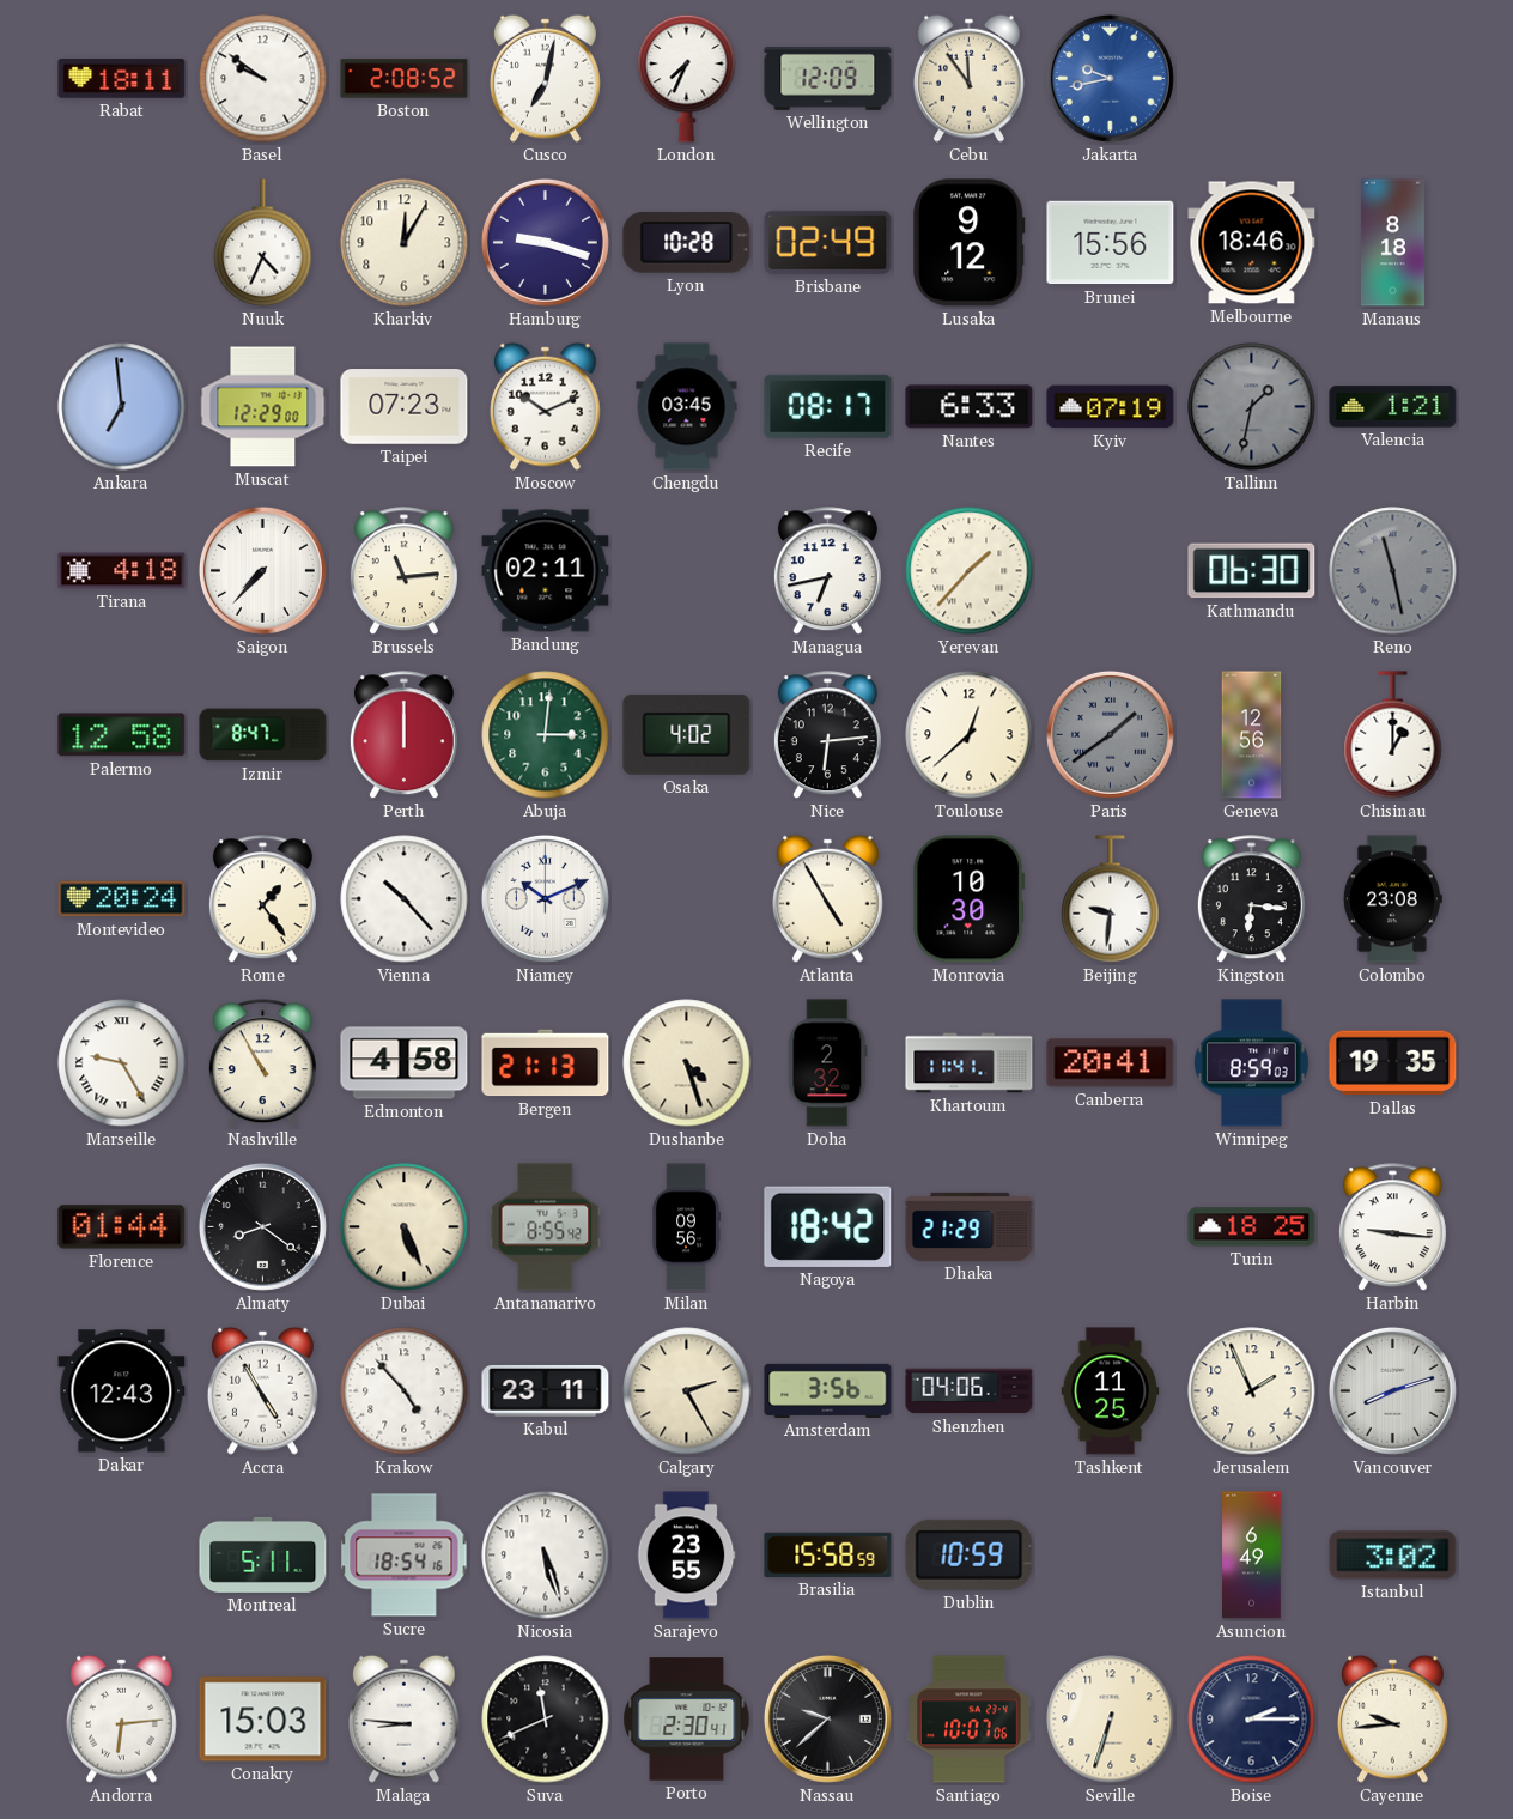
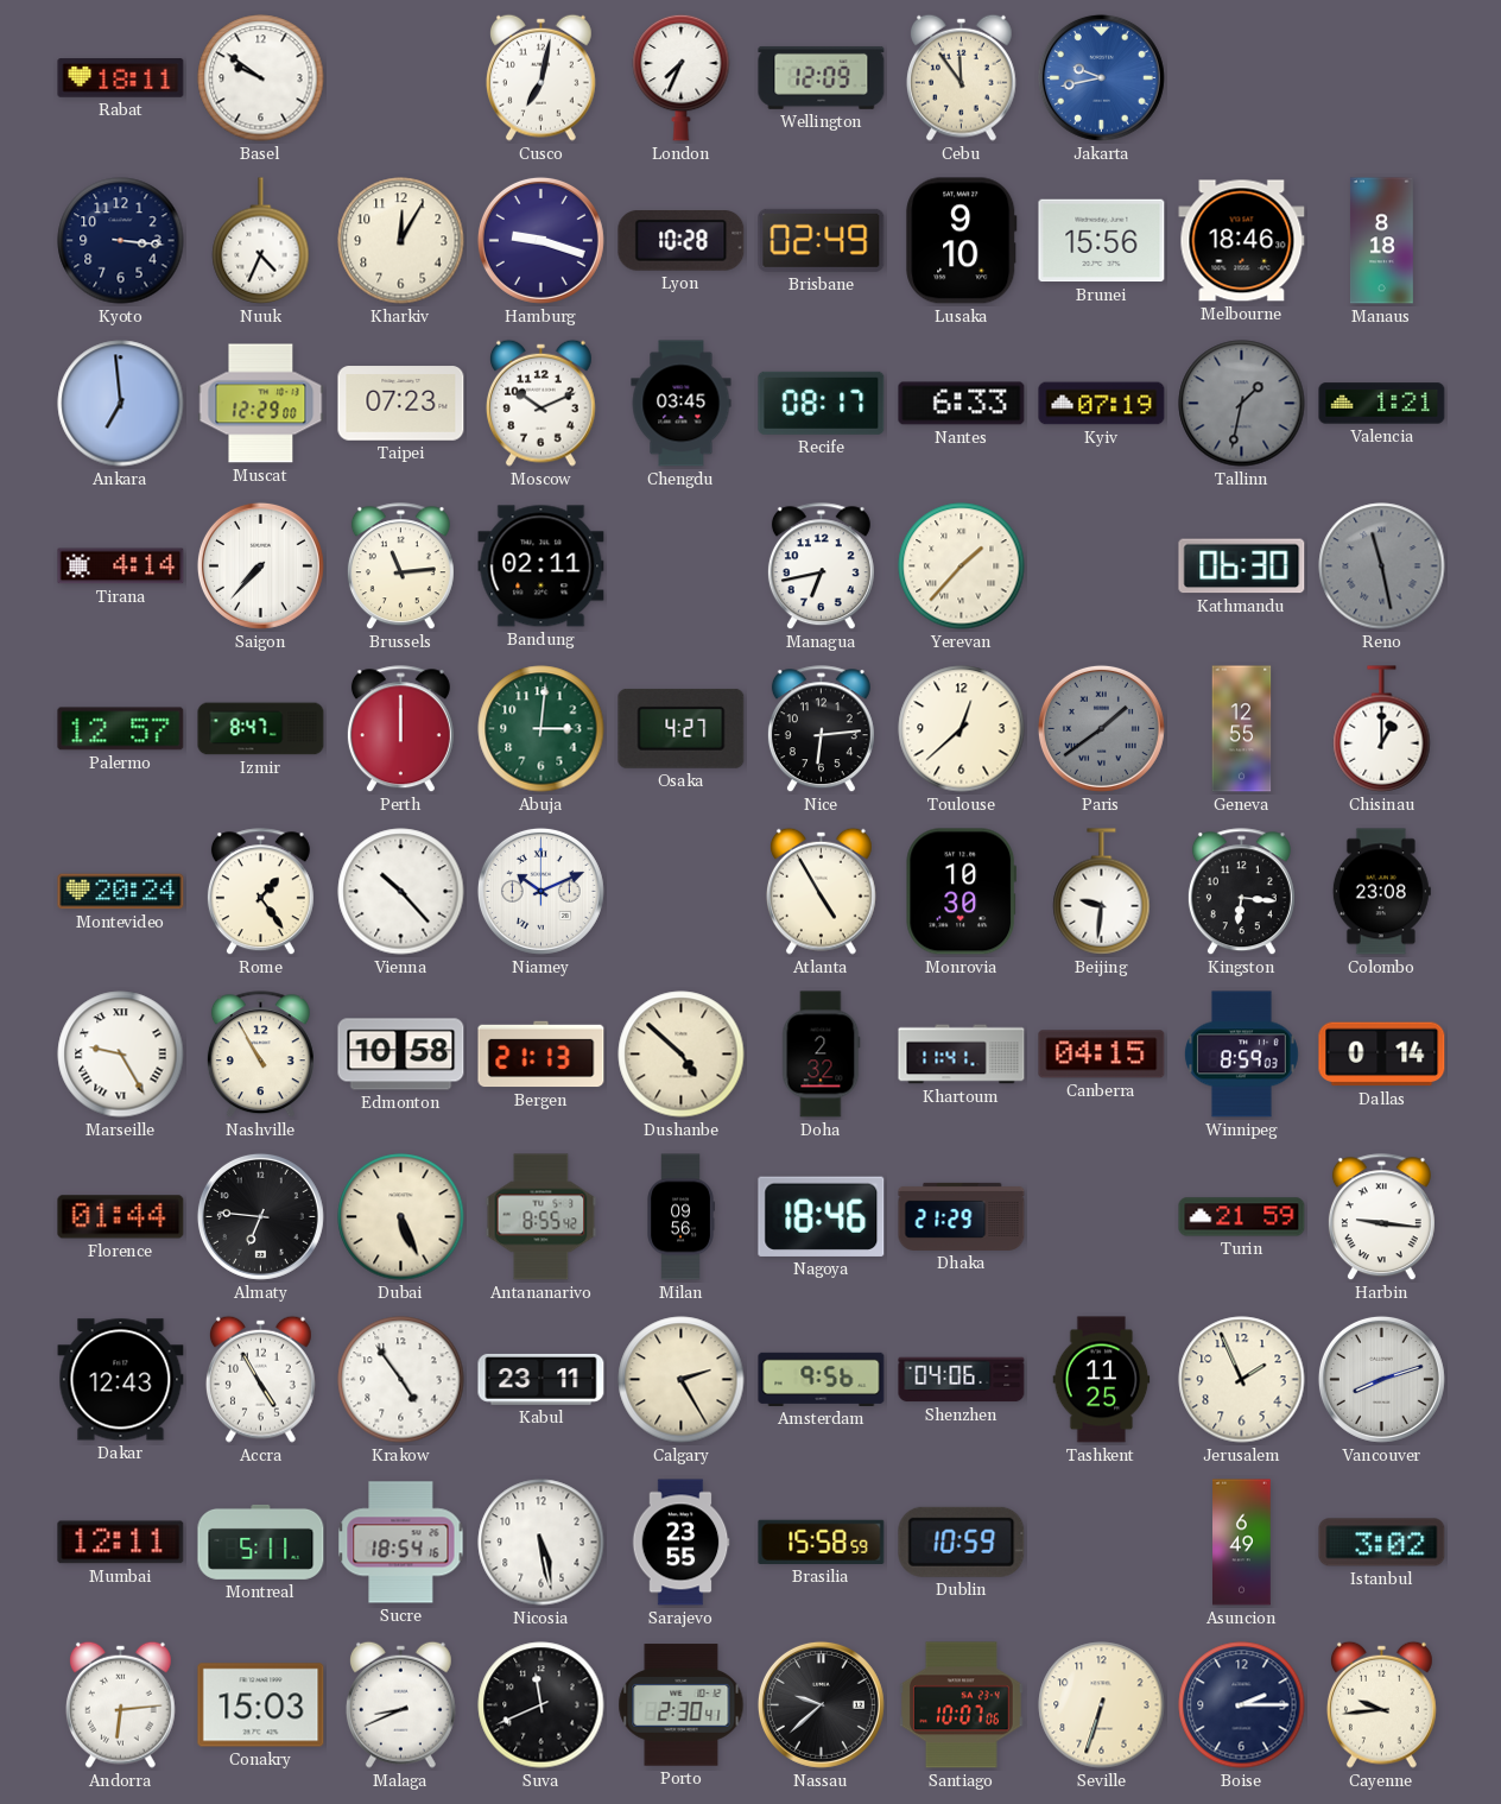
Boston: 2:08 -> none
Kyoto: none -> 3:16
Lusaka: 9:12 -> 9:10
Tirana: 4:18 -> 4:14
Palermo: 12:58 -> 12:57
Osaka: 4:02 -> 4:27
Geneva: 12:56 -> 12:55
Edmonton: 4:58 -> 10:58
Dushanbe: 4:27 -> 4:52
Canberra: 20:41 -> 04:15
Dallas: 19:35 -> 0:14
Almaty: 8:21 -> 6:46
Nagoya: 18:42 -> 18:46
Turin: 18:25 -> 21:59
Krakow: 4:53 -> 4:54
Amsterdam: 3:56 -> 9:56
Mumbai: none -> 12:11
Nicosia: 5:27 -> 5:28
Malaga: 8:46 -> 8:41
